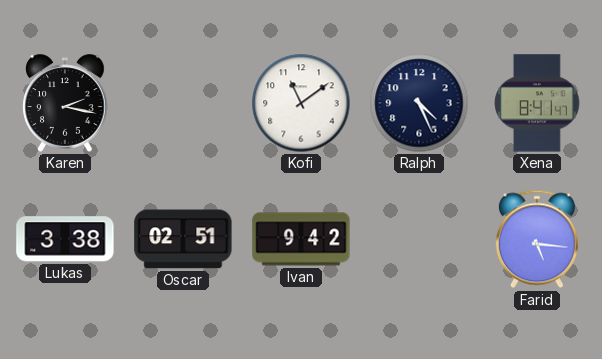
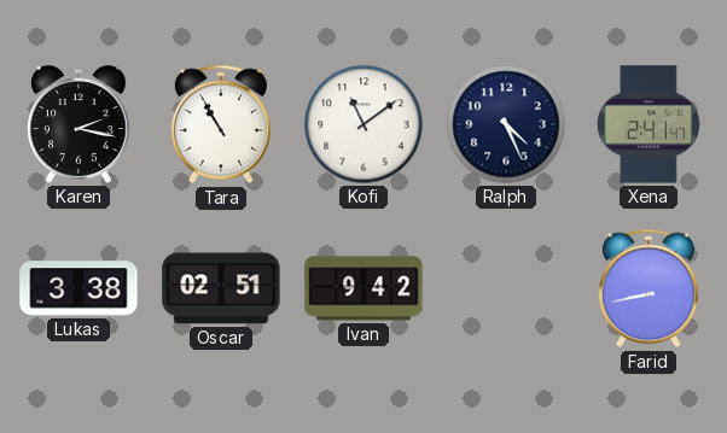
Tara: none -> 10:55
Xena: 8:41 -> 2:41
Farid: 5:16 -> 8:43
